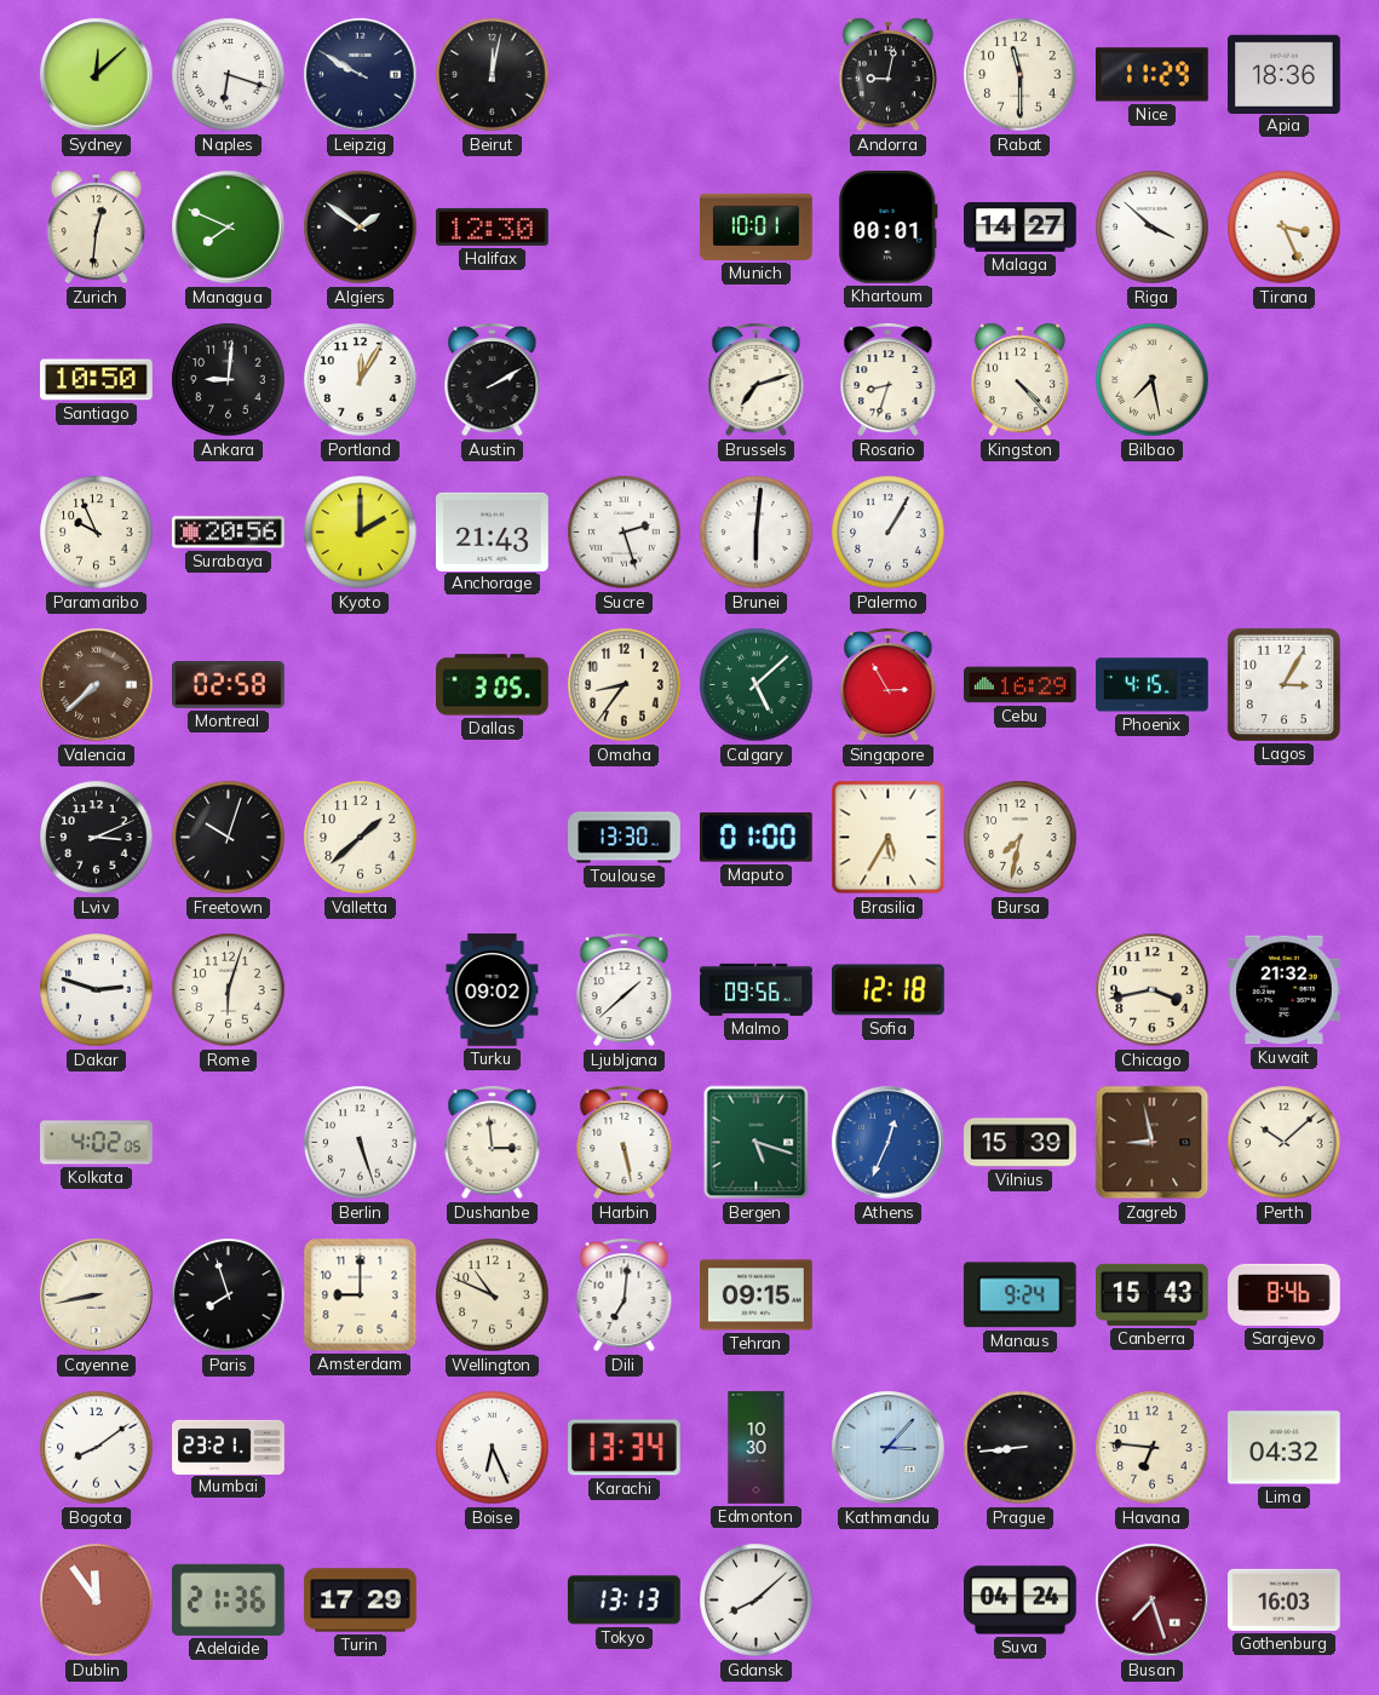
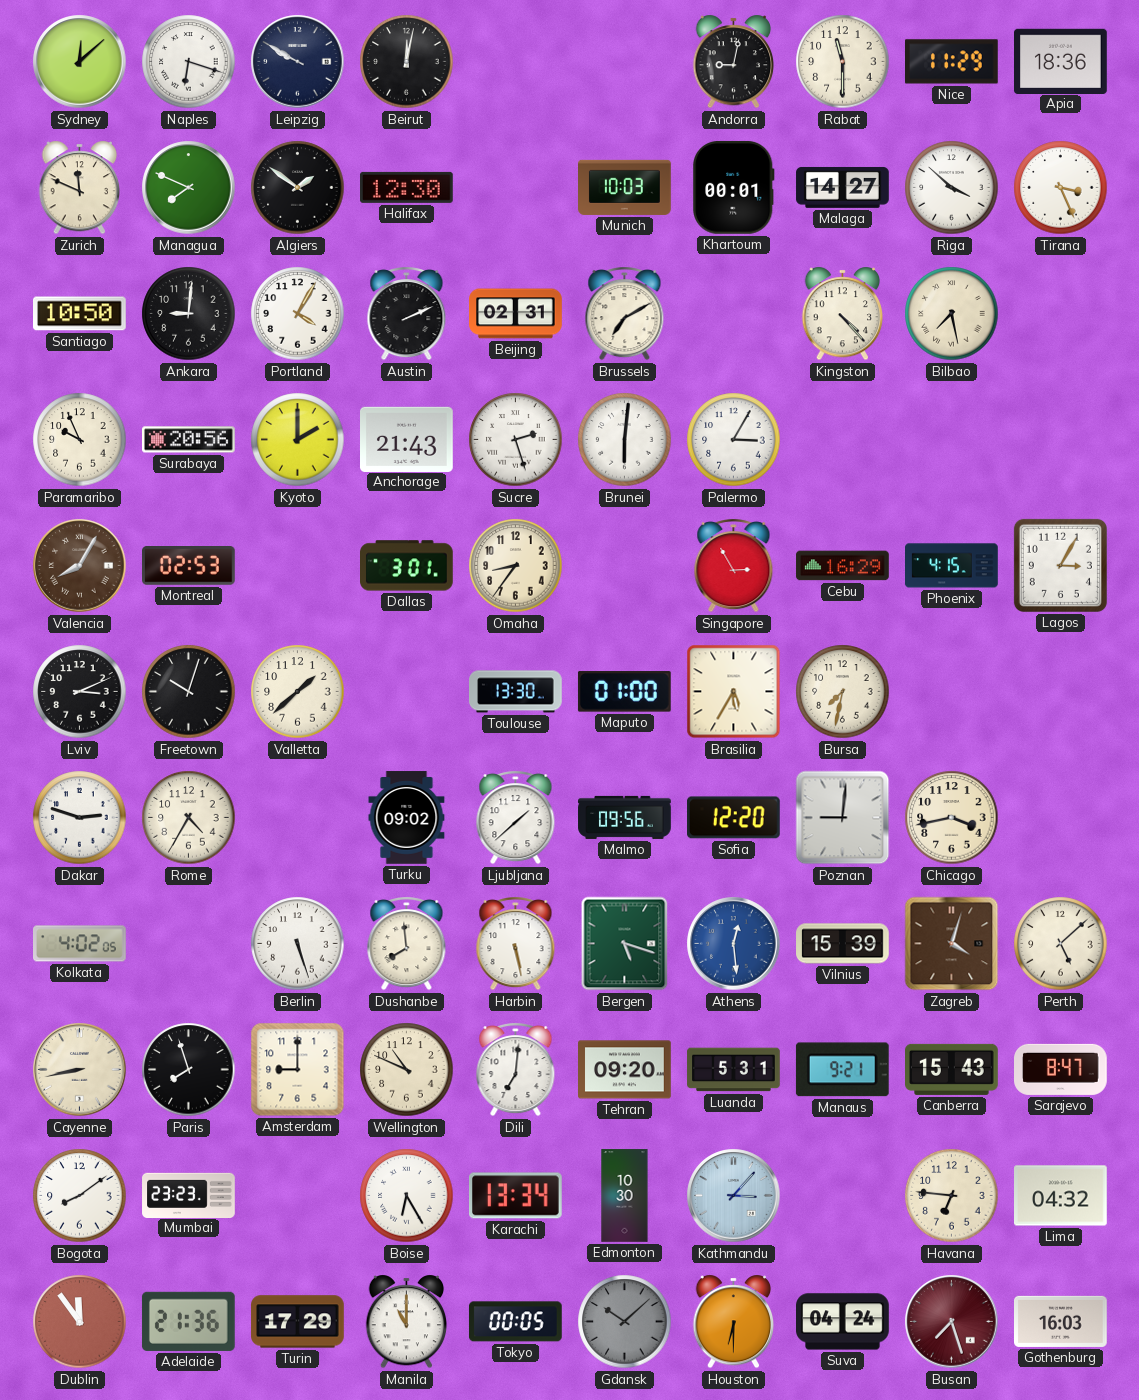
Zurich: 12:31 -> 11:49
Munich: 10:01 -> 10:03
Portland: 12:05 -> 4:05
Austin: 2:10 -> 2:11
Beijing: none -> 02:31
Brussels: 7:12 -> 7:10
Rosario: 8:33 -> none
Palermo: 1:05 -> 3:05
Valencia: 7:38 -> 8:05
Montreal: 02:58 -> 02:53
Dallas: 3:05 -> 3:01
Calgary: 5:08 -> none
Rome: 6:03 -> 4:35
Sofia: 12:18 -> 12:20
Poznan: none -> 9:01
Kuwait: 21:32 -> none
Dushanbe: 2:59 -> 7:59
Athens: 12:34 -> 12:29
Zagreb: 8:58 -> 4:03
Perth: 10:08 -> 5:08
Tehran: 09:15 -> 09:20
Luanda: none -> 5:31
Manaus: 9:24 -> 9:21
Sarajevo: 8:46 -> 8:47
Mumbai: 23:21 -> 23:23
Boise: 6:26 -> 6:25
Prague: 8:44 -> none
Manila: none -> 11:00
Tokyo: 13:13 -> 00:05
Gdansk: 8:08 -> 10:08
Gdansk dial: white -> grey
Houston: none -> 6:30
